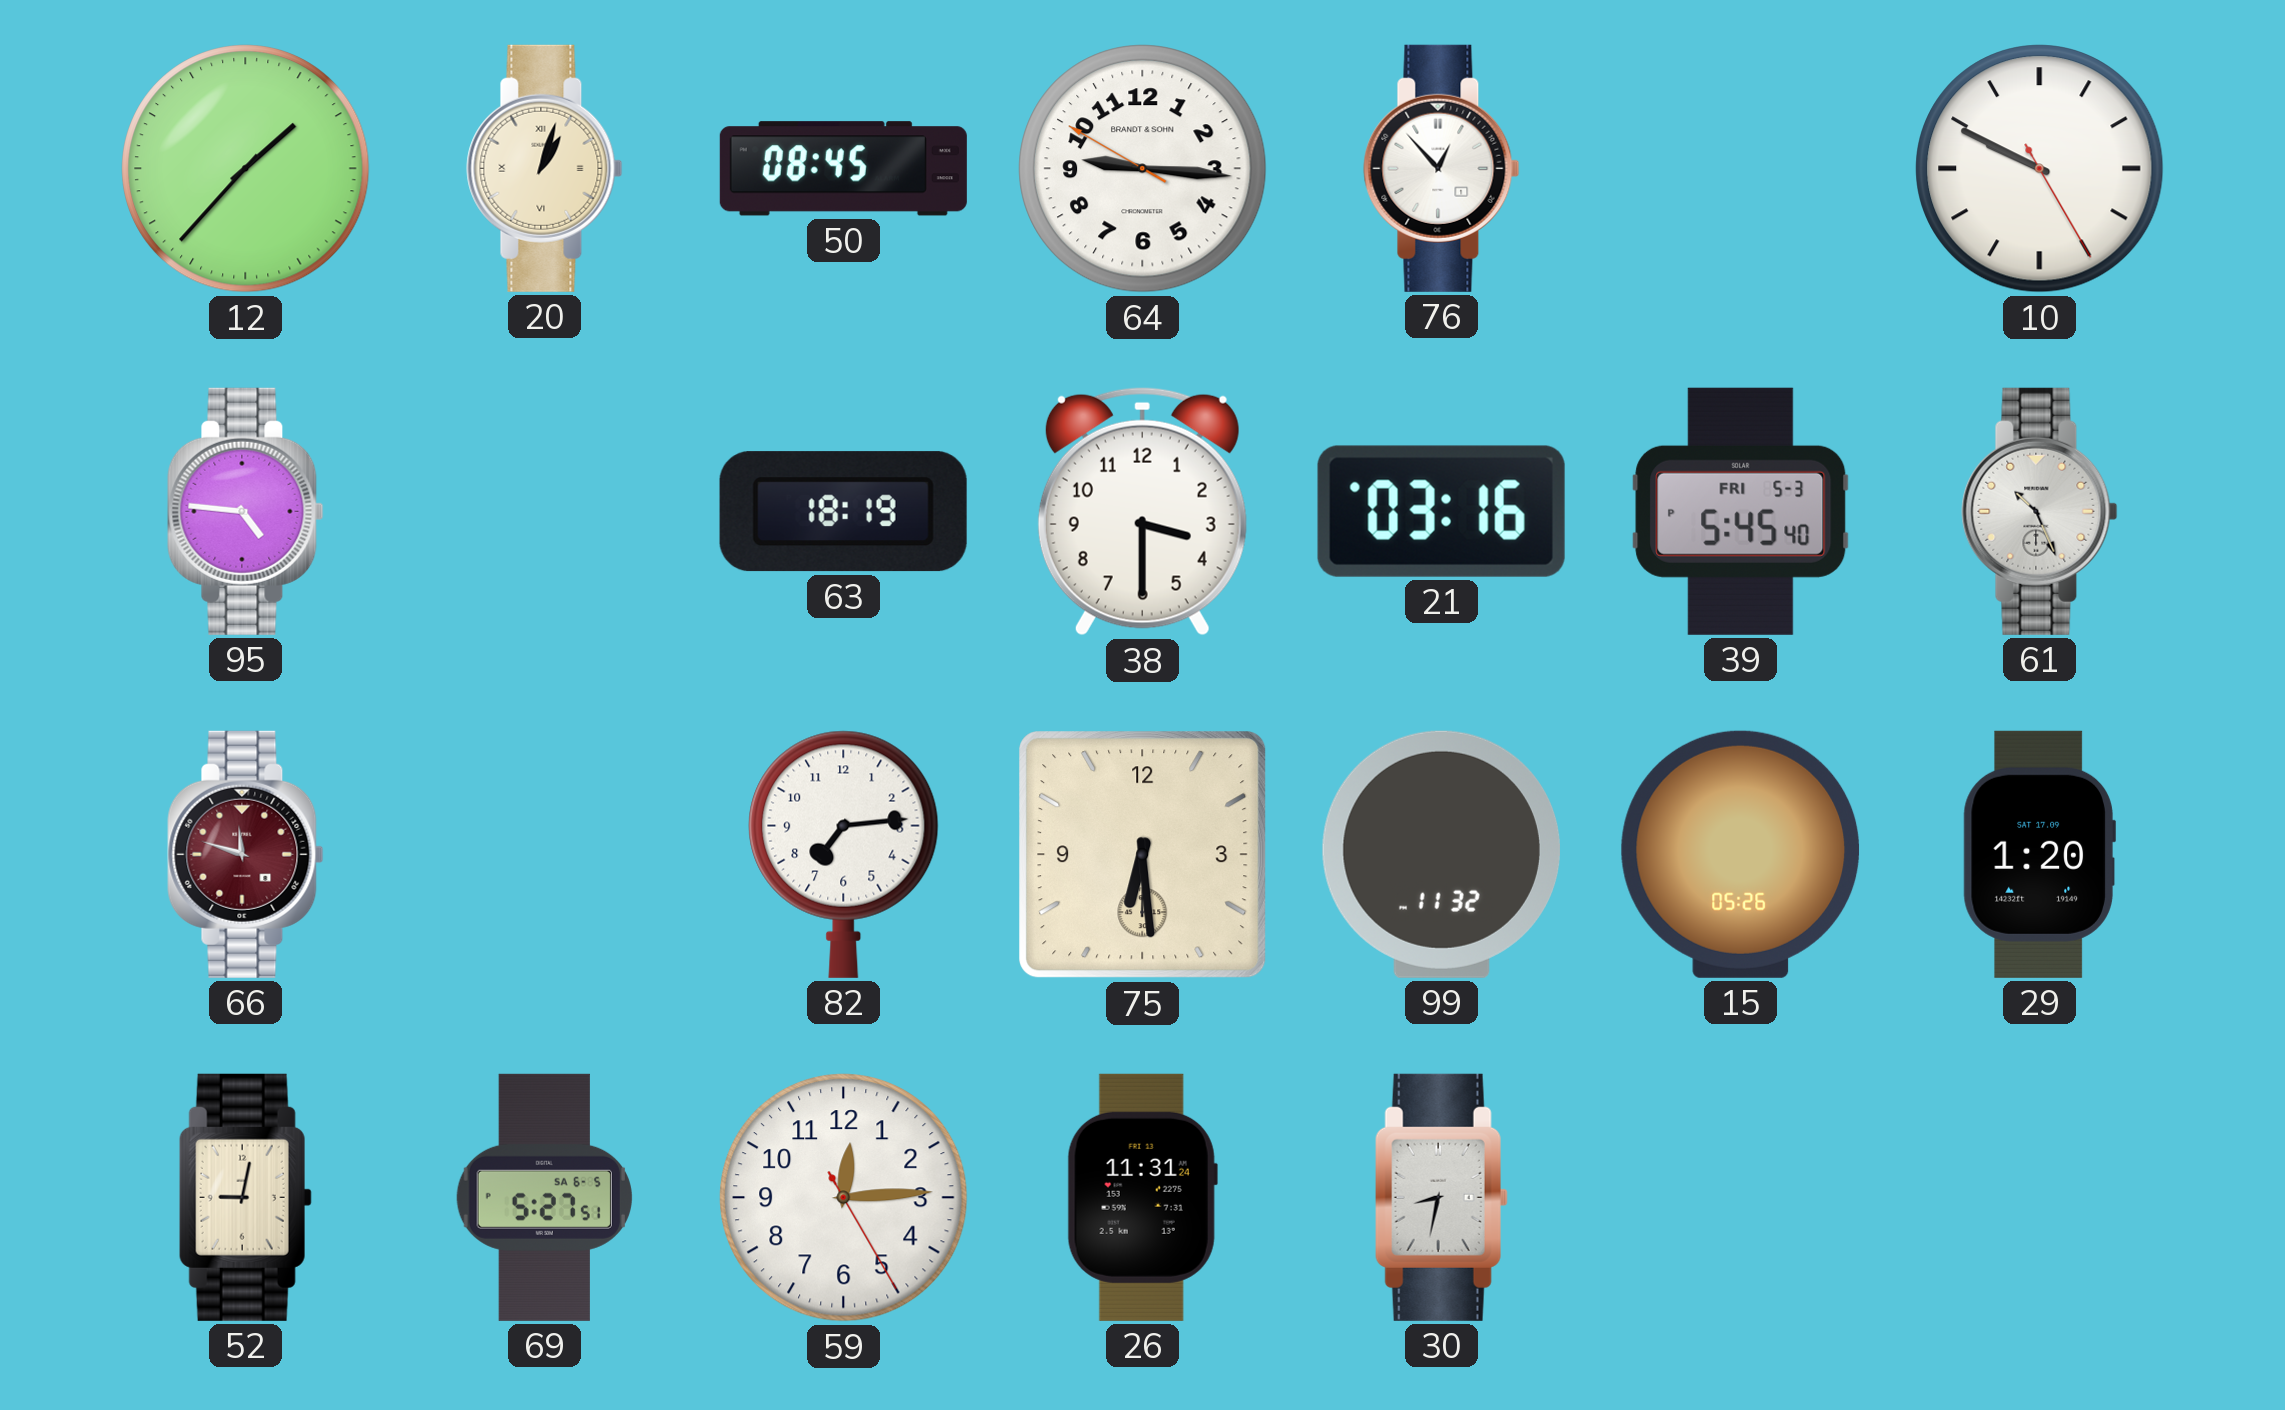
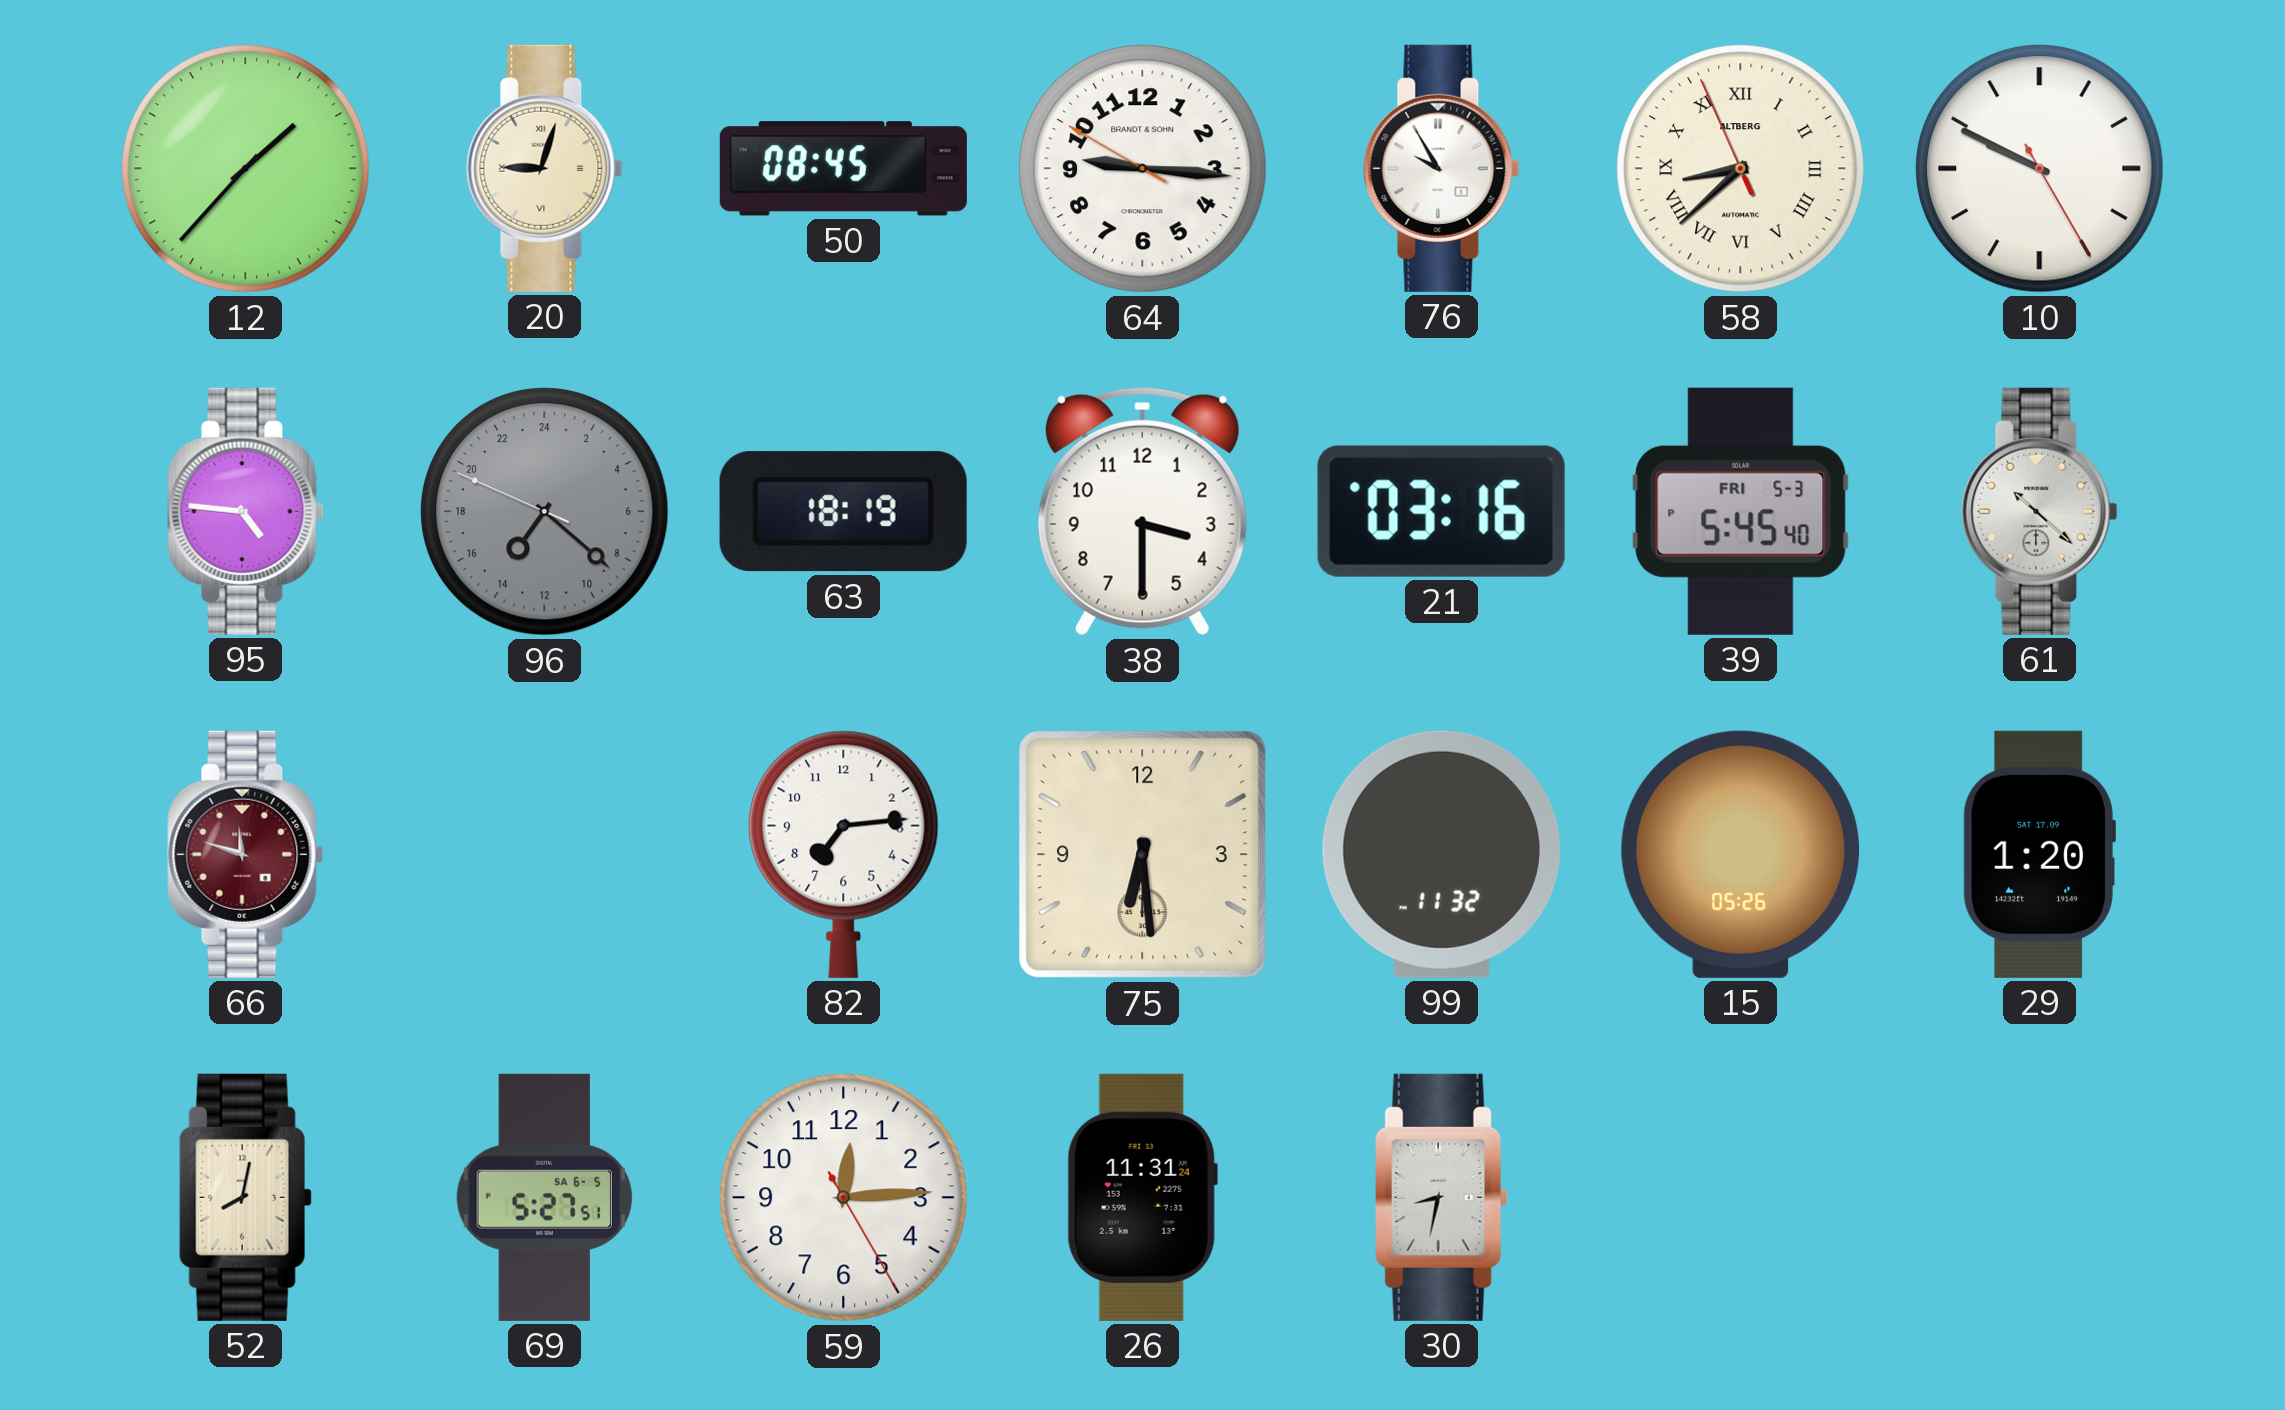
20: 1:03 -> 9:03
76: 12:53 -> 9:55
58: none -> 8:37
96: none -> 14:21
61: 10:26 -> 10:22
52: 9:02 -> 8:02
